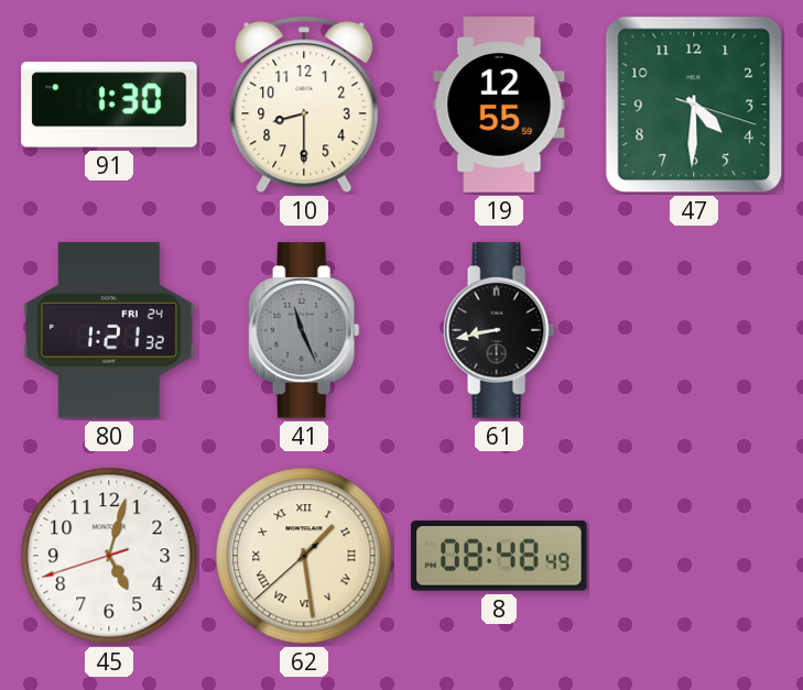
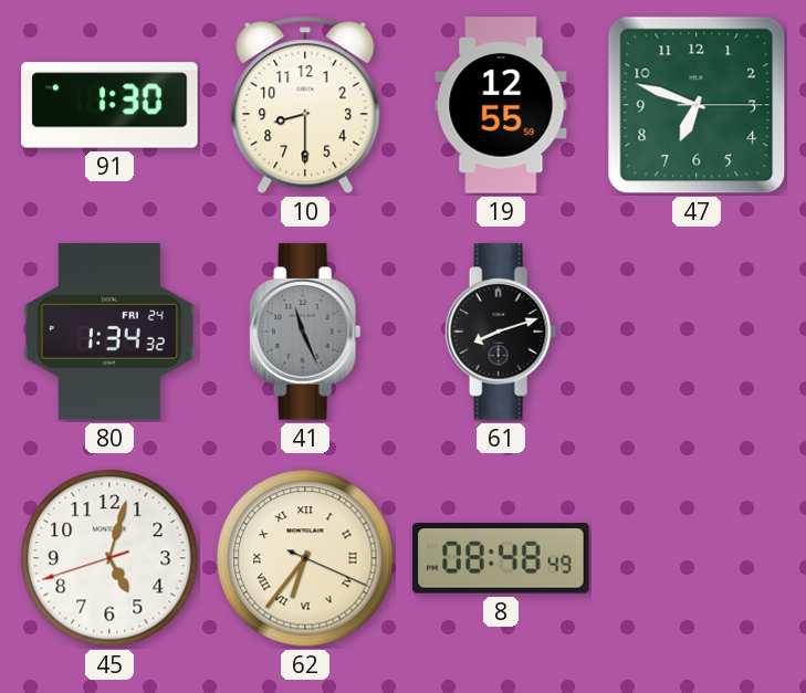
47: 4:30 -> 6:48
80: 1:21 -> 1:34
61: 8:43 -> 8:12
62: 1:28 -> 6:36
